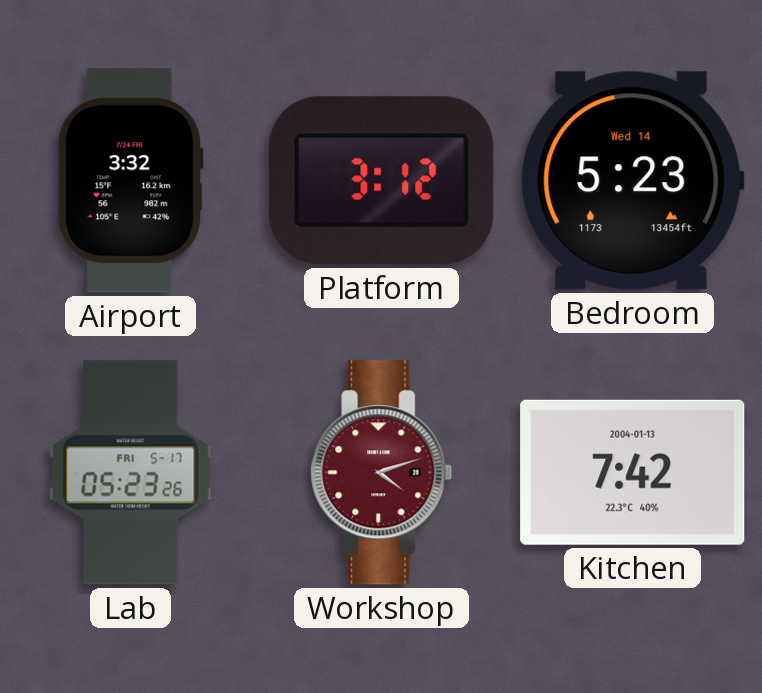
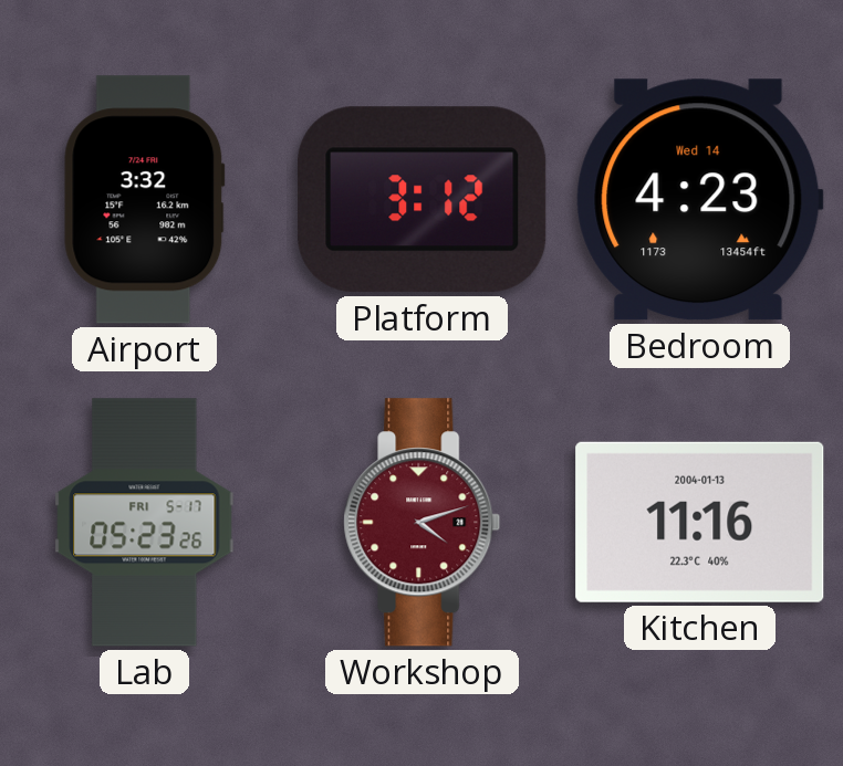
Bedroom: 5:23 -> 4:23
Kitchen: 7:42 -> 11:16
